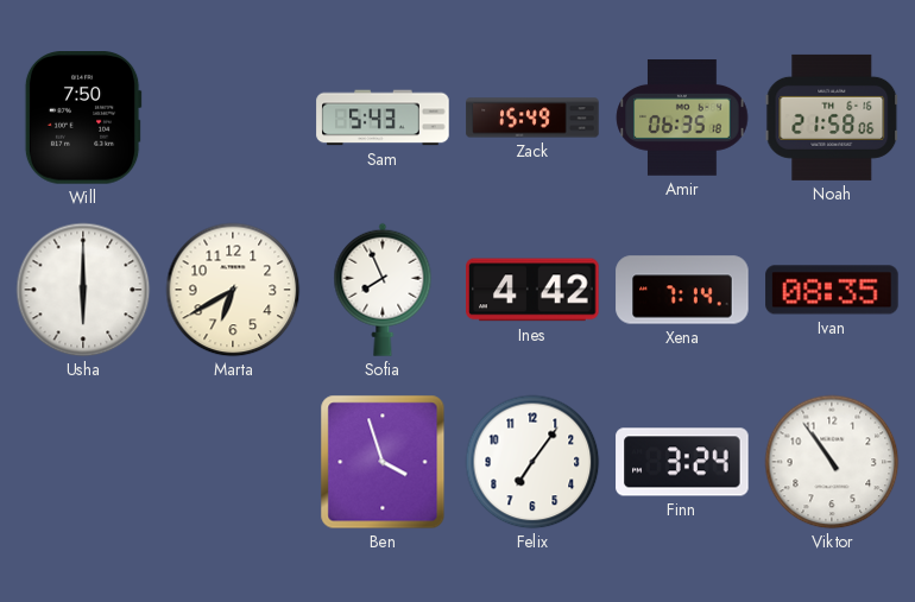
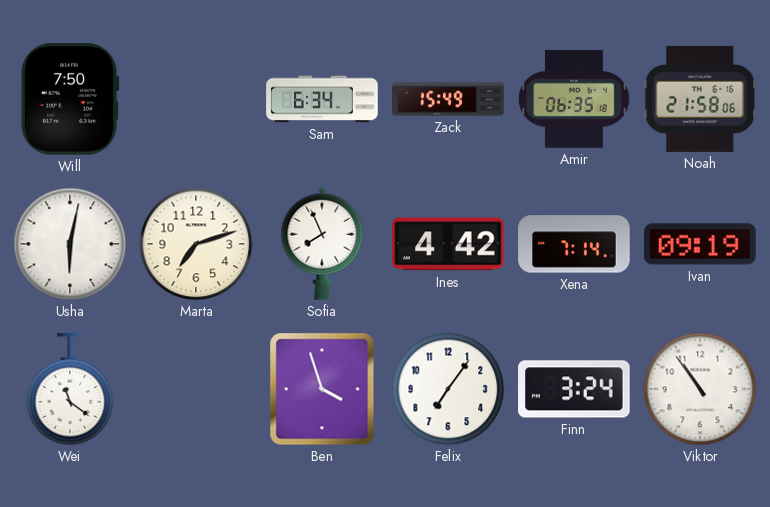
Sam: 5:43 -> 6:34
Usha: 6:00 -> 6:02
Marta: 6:40 -> 7:12
Ivan: 08:35 -> 09:19
Wei: none -> 11:21
